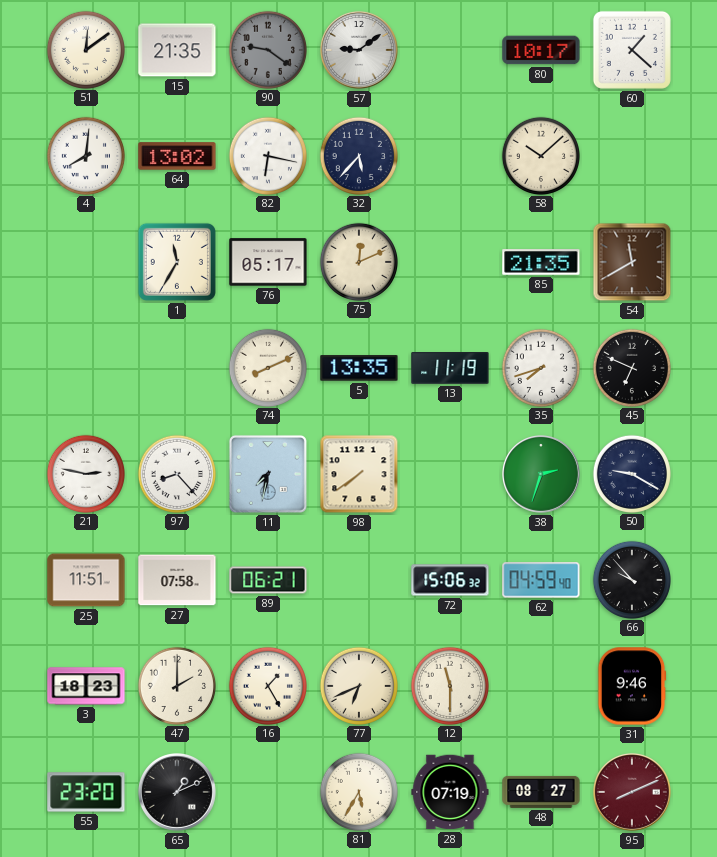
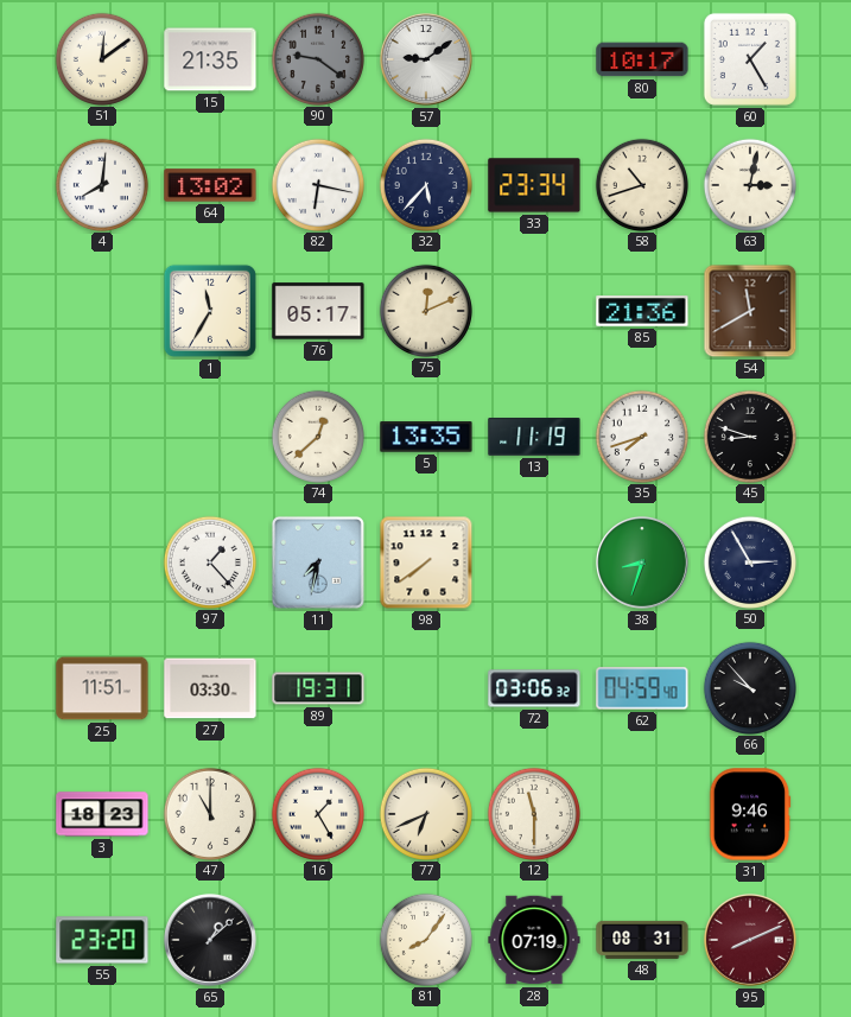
60: 1:22 -> 1:25
33: none -> 23:34
58: 10:08 -> 10:42
63: none -> 3:02
85: 21:35 -> 21:36
74: 8:11 -> 12:38
45: 6:49 -> 8:48
21: 2:47 -> none
97: 8:23 -> 1:23
38: 2:33 -> 8:33
50: 9:20 -> 2:55
27: 07:58 -> 03:30
89: 06:21 -> 19:31
72: 15:06 -> 03:06
47: 2:00 -> 11:00
65: 1:11 -> 1:08
81: 5:35 -> 8:06
48: 08:27 -> 08:31
